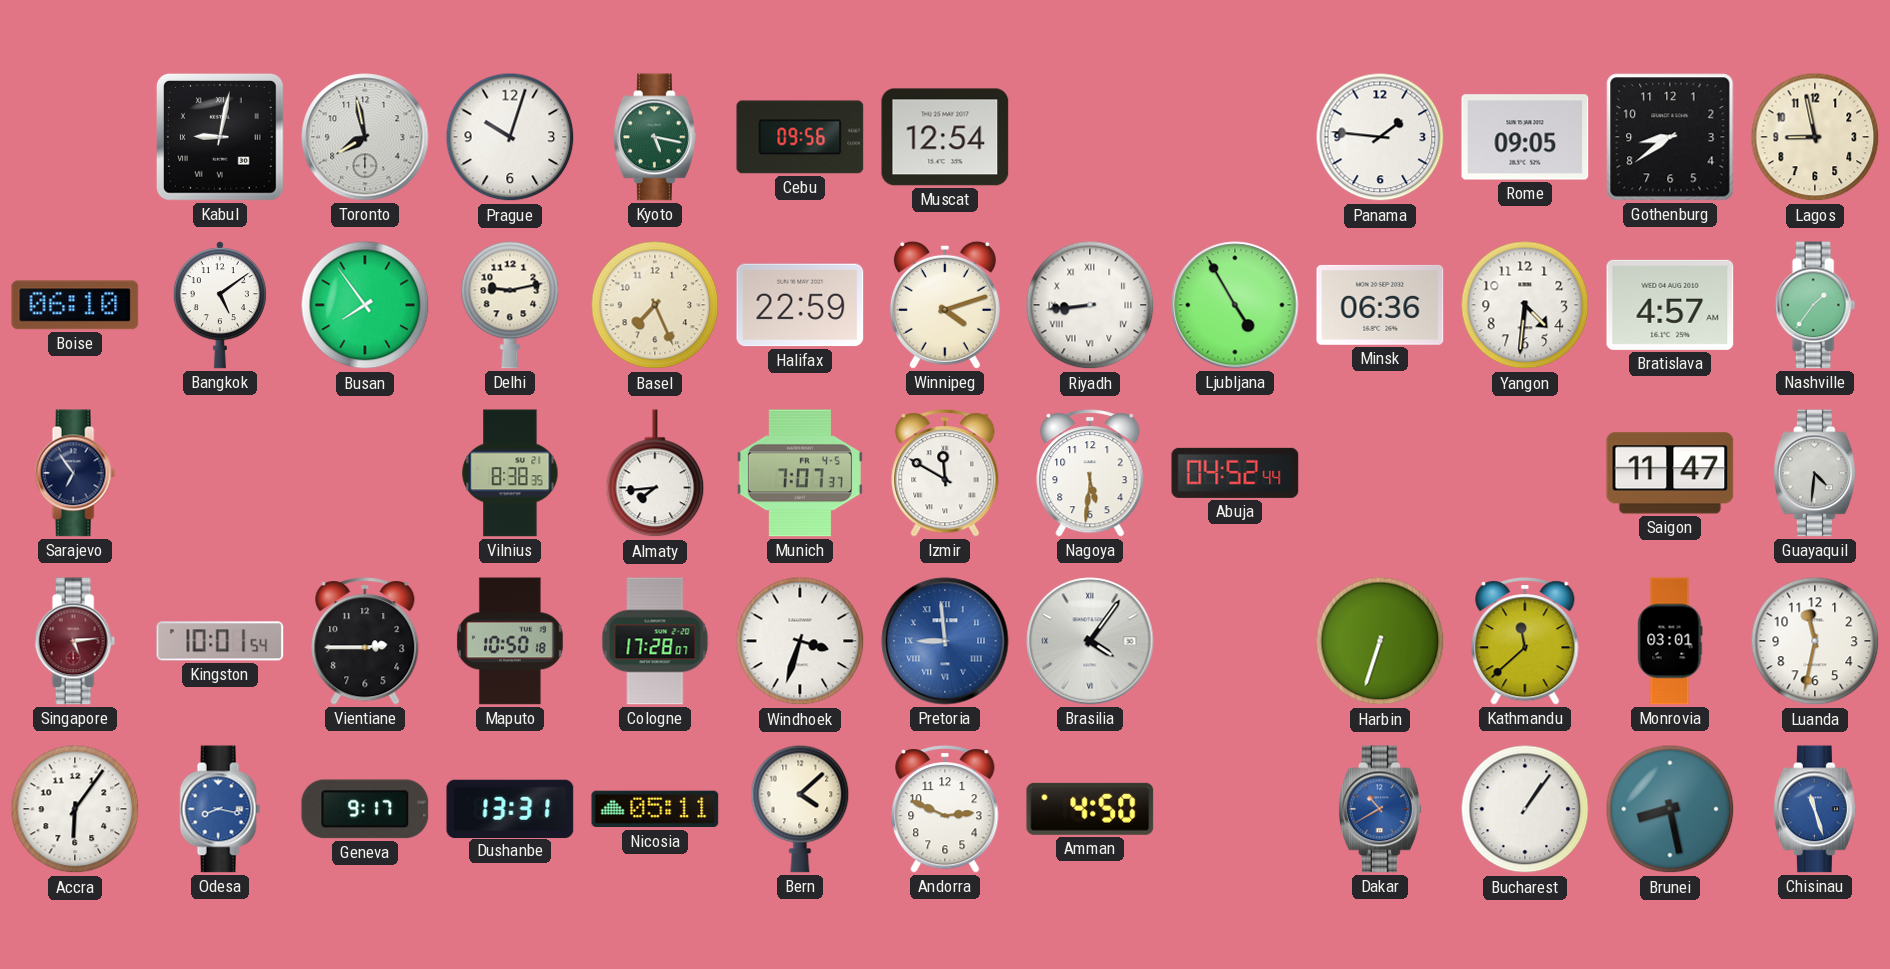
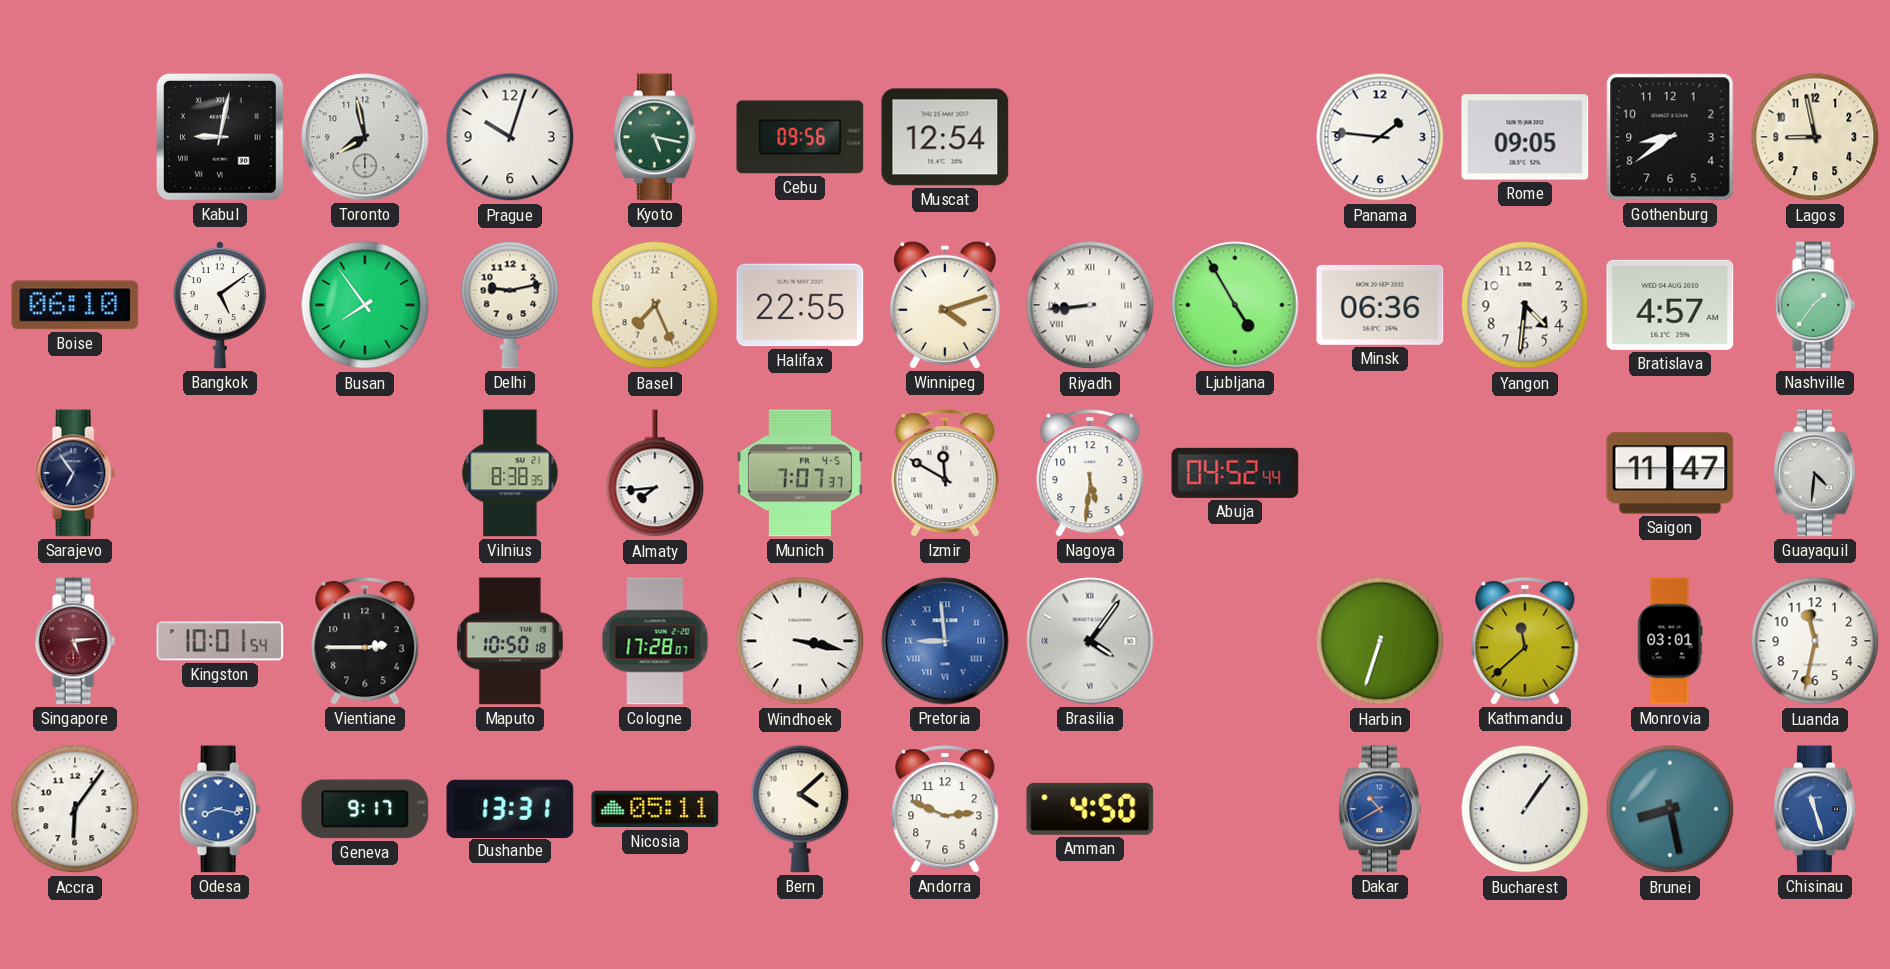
Halifax: 22:59 -> 22:55
Windhoek: 3:33 -> 3:17
